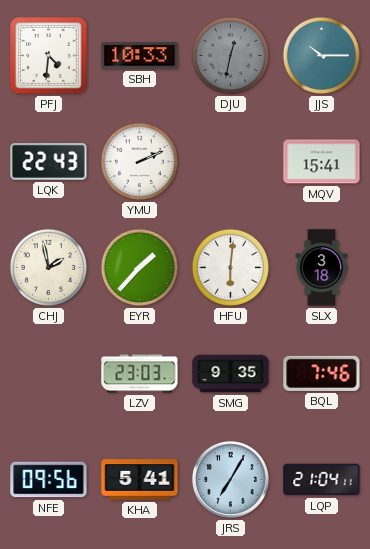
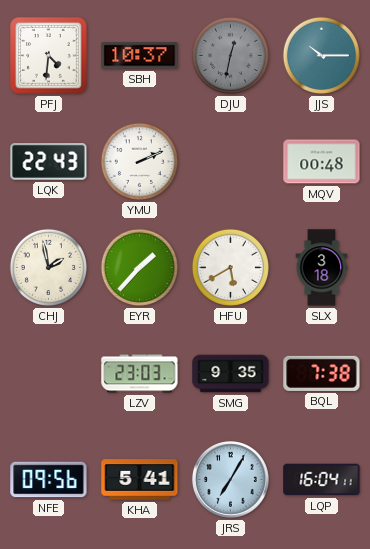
SBH: 10:33 -> 10:37
MQV: 15:41 -> 00:48
HFU: 6:01 -> 5:40
BQL: 7:46 -> 7:38
LQP: 21:04 -> 16:04
